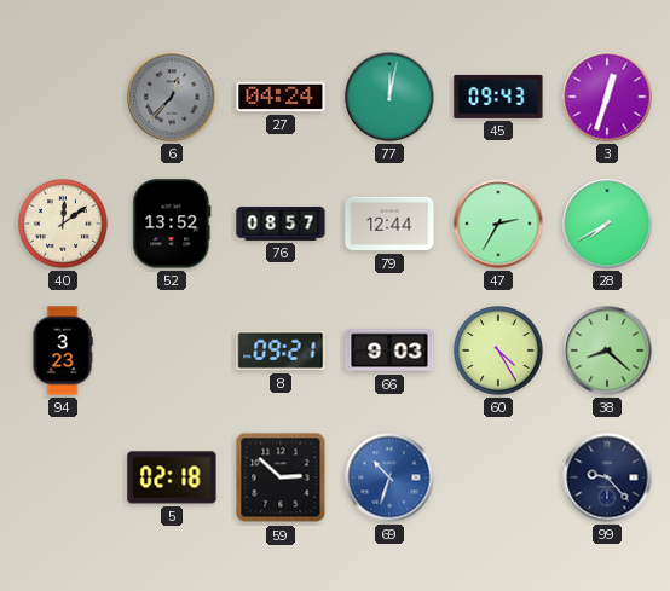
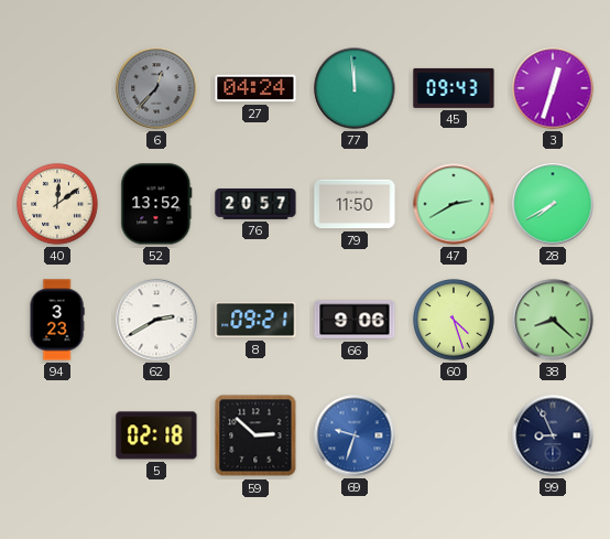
77: 12:02 -> 11:59
76: 08:57 -> 20:57
79: 12:44 -> 11:50
47: 2:35 -> 2:40
62: none -> 2:40
66: 9:03 -> 9:06
60: 4:25 -> 4:27
69: 10:33 -> 9:33
99: 9:23 -> 8:56
